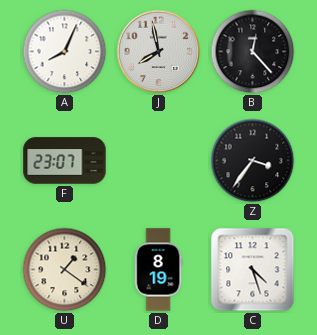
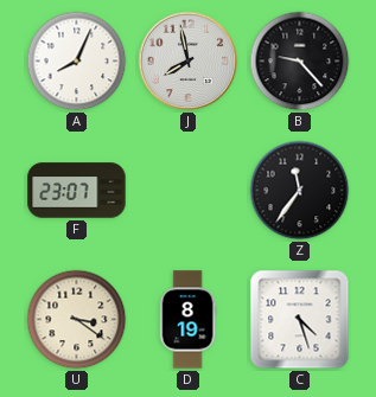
B: 12:23 -> 9:23
Z: 3:36 -> 11:36
U: 1:21 -> 3:21
